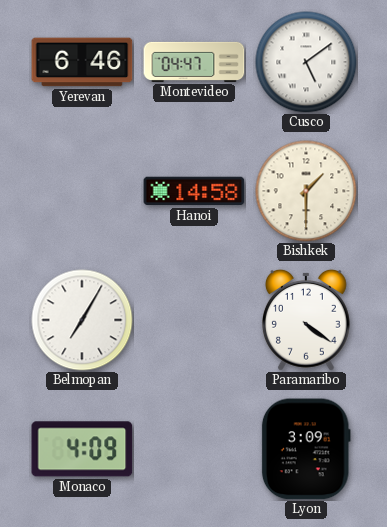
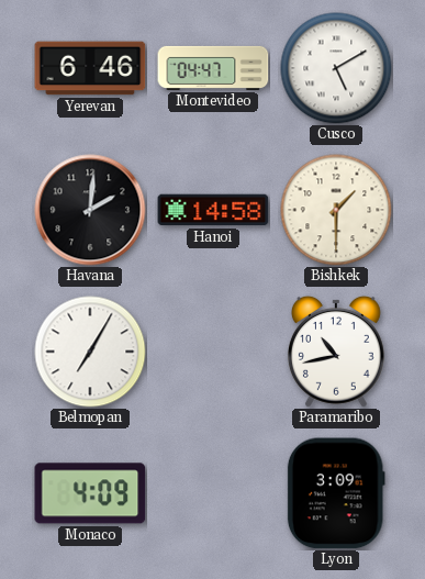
Cusco: 5:09 -> 5:10
Havana: none -> 2:01
Paramaribo: 4:21 -> 10:43
